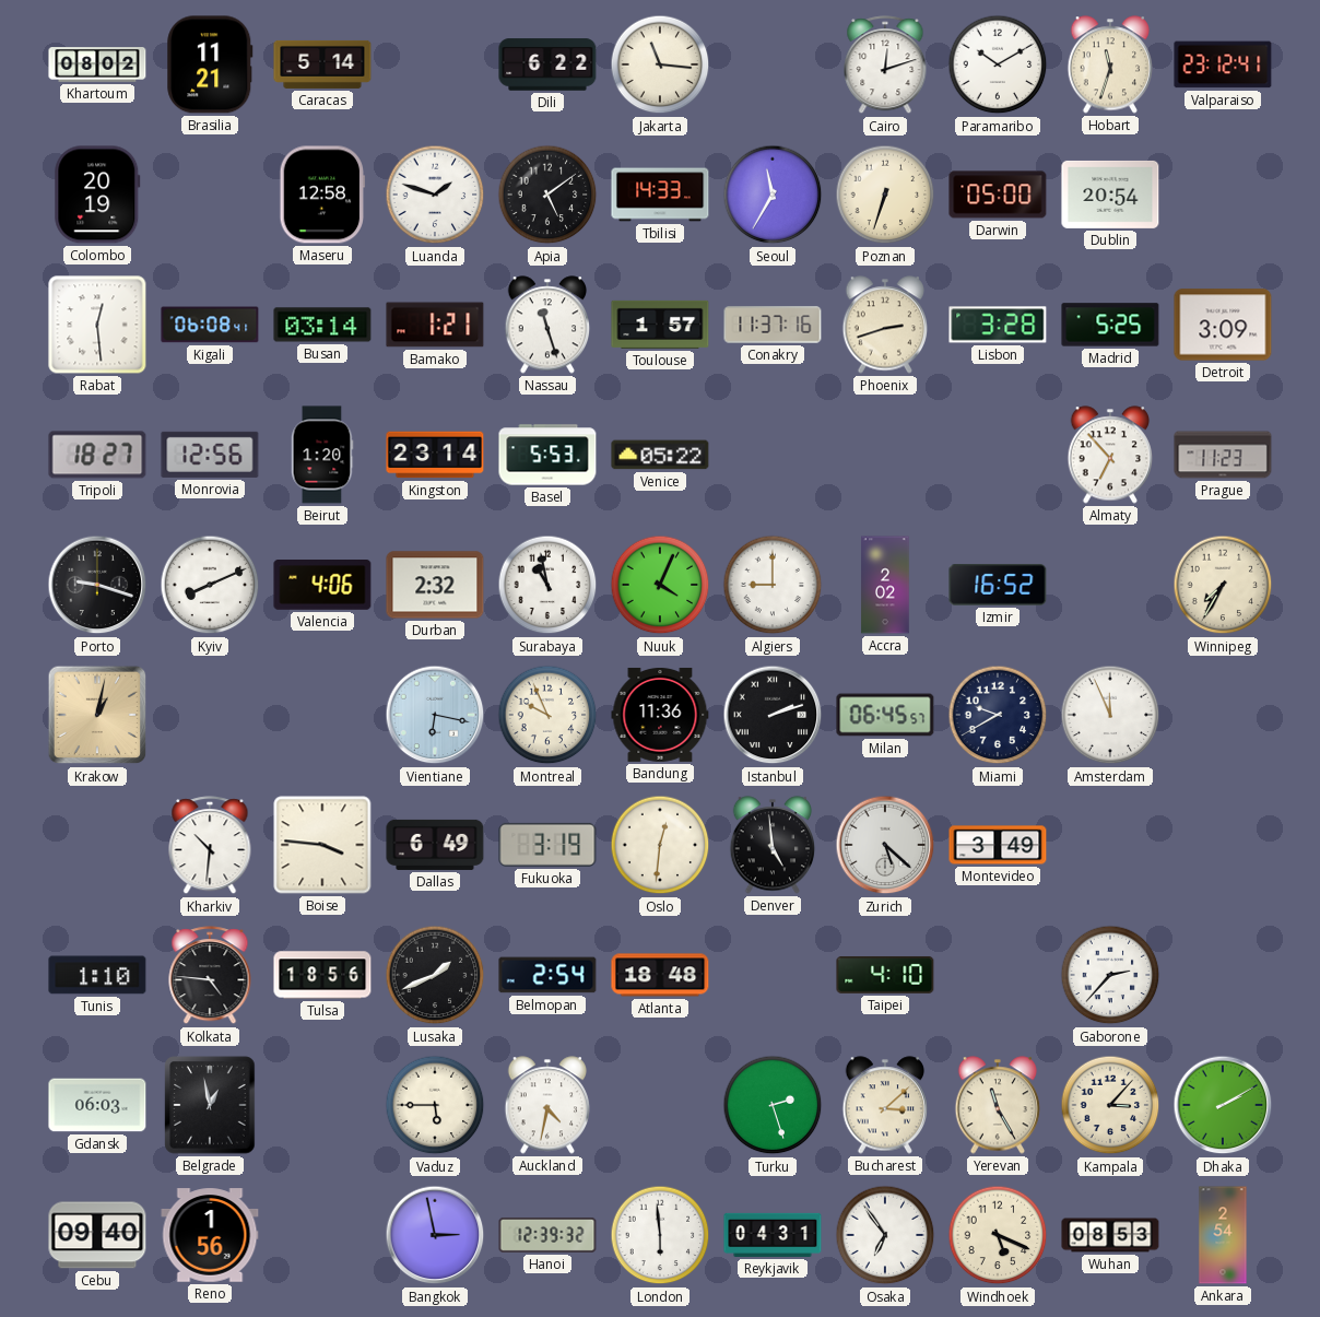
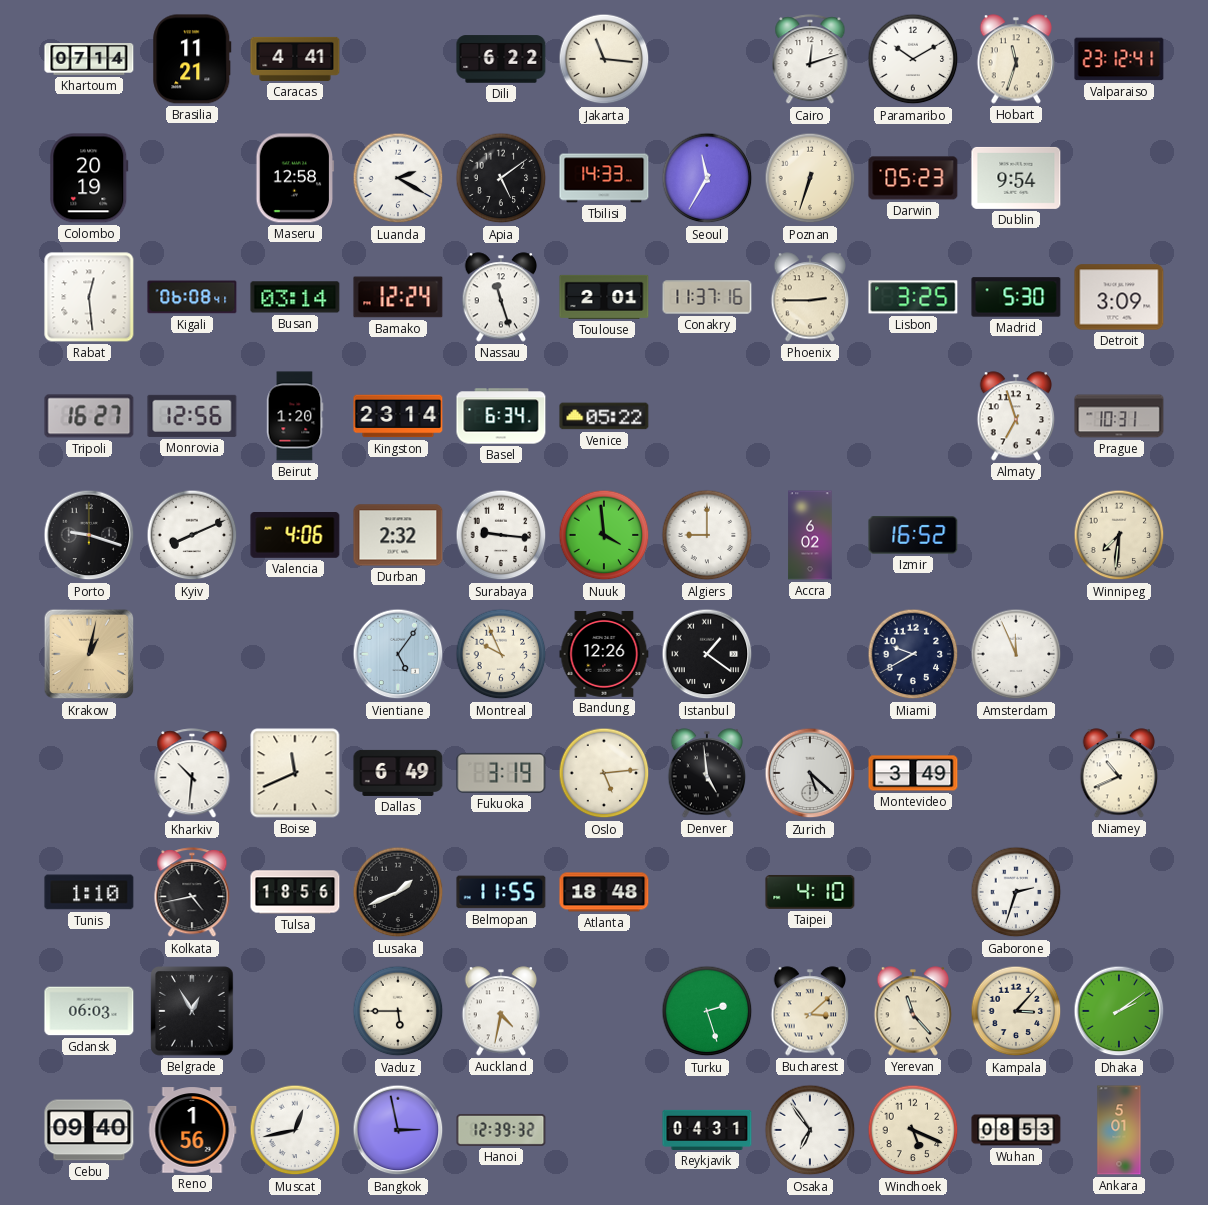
Khartoum: 08:02 -> 07:14
Caracas: 5:14 -> 4:41
Luanda: 1:48 -> 2:20
Darwin: 05:00 -> 05:23
Dublin: 20:54 -> 9:54
Bamako: 1:21 -> 12:24
Toulouse: 1:57 -> 2:01
Phoenix: 2:42 -> 2:45
Lisbon: 3:28 -> 3:25
Madrid: 5:25 -> 5:30
Tripoli: 18:27 -> 16:27
Basel: 5:53 -> 6:34
Almaty: 6:53 -> 6:57
Prague: 11:23 -> 10:31
Surabaya: 10:58 -> 9:16
Nuuk: 4:04 -> 3:59
Accra: 2:02 -> 6:02
Winnipeg: 7:35 -> 7:31
Vientiane: 6:17 -> 5:06
Bandung: 11:36 -> 12:26
Istanbul: 2:12 -> 1:21
Milan: 06:45 -> none
Boise: 3:46 -> 11:41
Oslo: 12:31 -> 5:14
Niamey: none -> 10:41
Kolkata: 4:46 -> 4:43
Belmopan: 2:54 -> 11:55
Gaborone: 2:37 -> 2:33
Belgrade: 12:58 -> 12:55
Yerevan: 11:25 -> 11:23
Dhaka: 2:10 -> 2:09
Muscat: none -> 12:43
London: 5:59 -> none
Ankara: 2:54 -> 5:01
